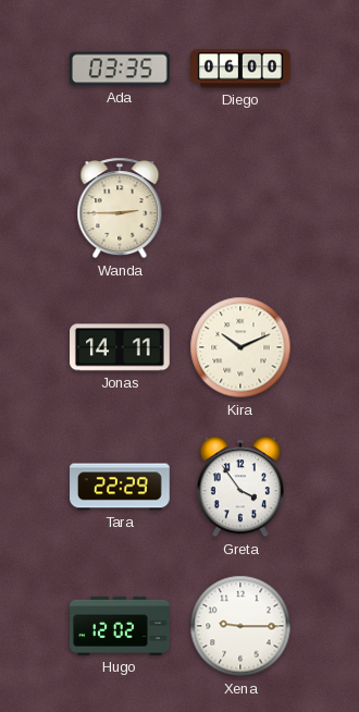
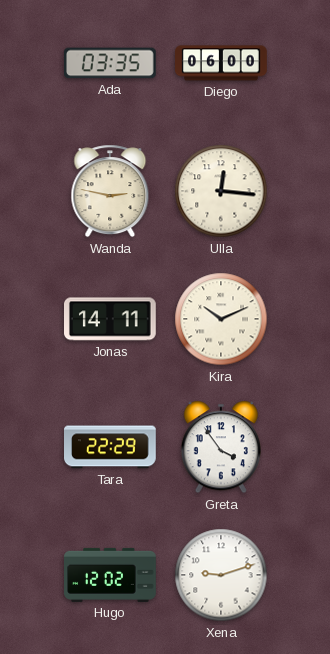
Wanda: 2:45 -> 2:47
Ulla: none -> 12:16
Xena: 9:15 -> 9:12
